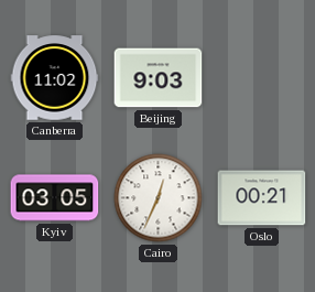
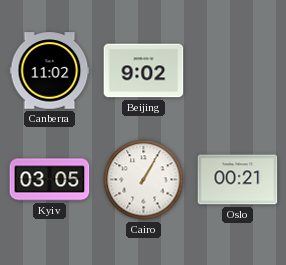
Beijing: 9:03 -> 9:02
Cairo: 12:34 -> 1:05
